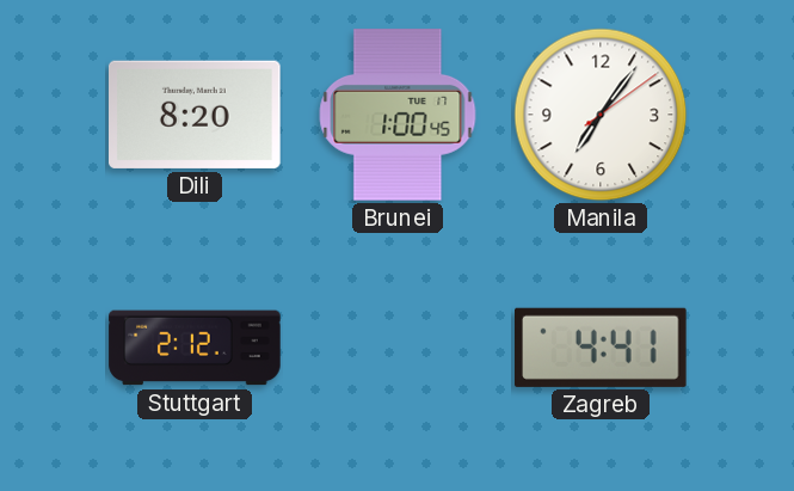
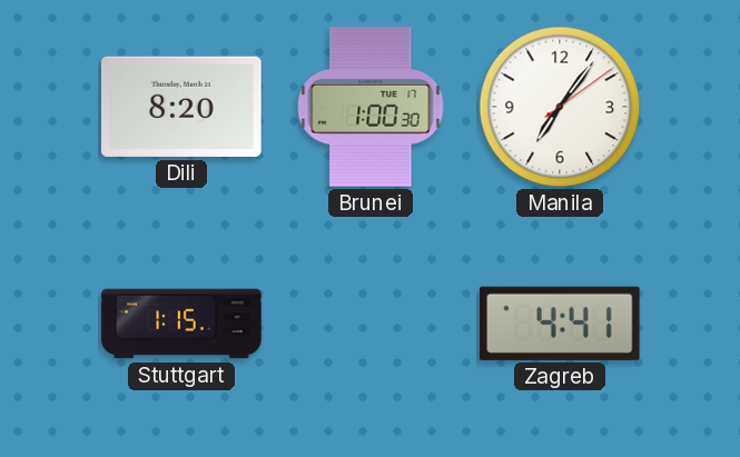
Brunei: 1:00:45 -> 1:00:30
Stuttgart: 2:12 -> 1:15
